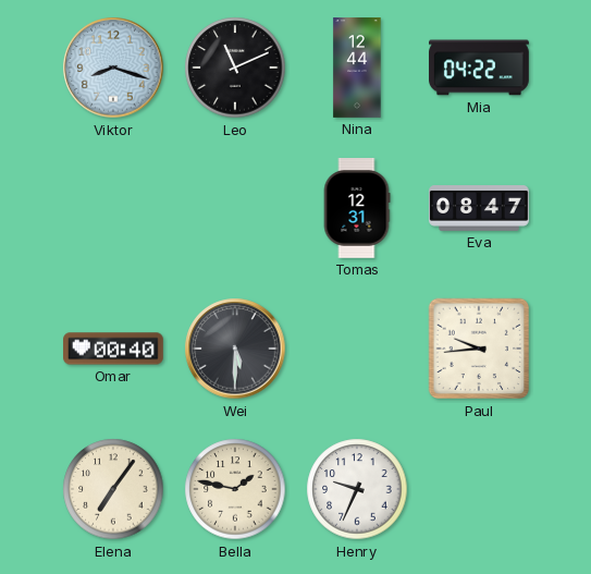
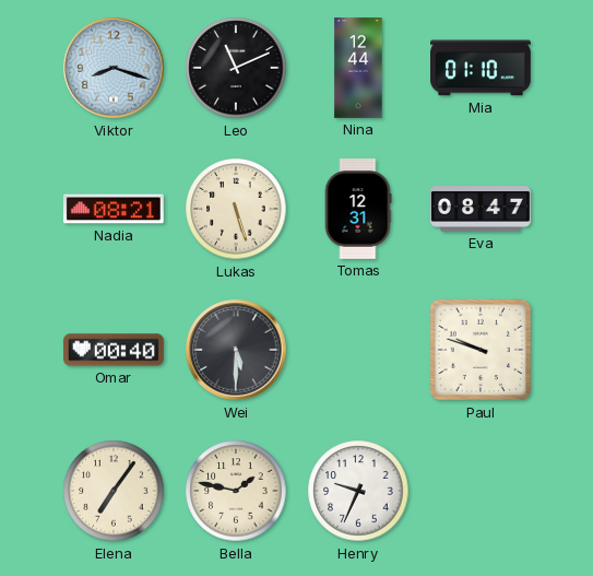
Mia: 04:22 -> 01:10
Nadia: none -> 08:21
Lukas: none -> 5:27
Paul: 9:44 -> 9:48
